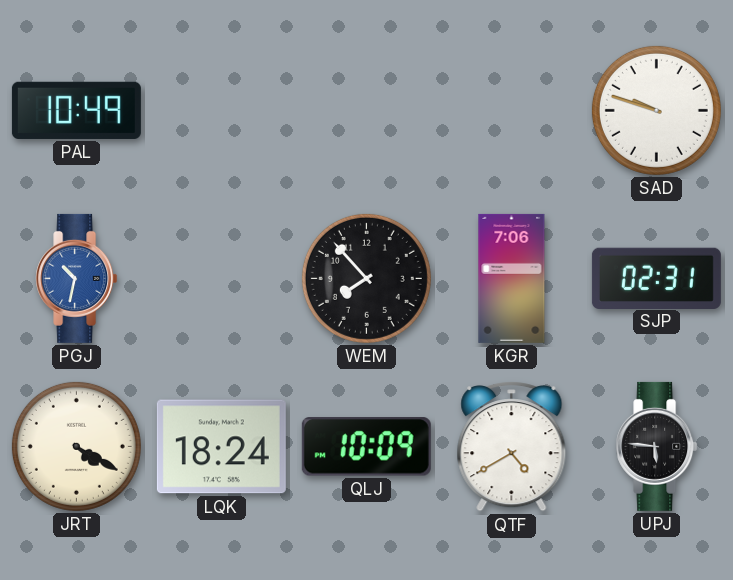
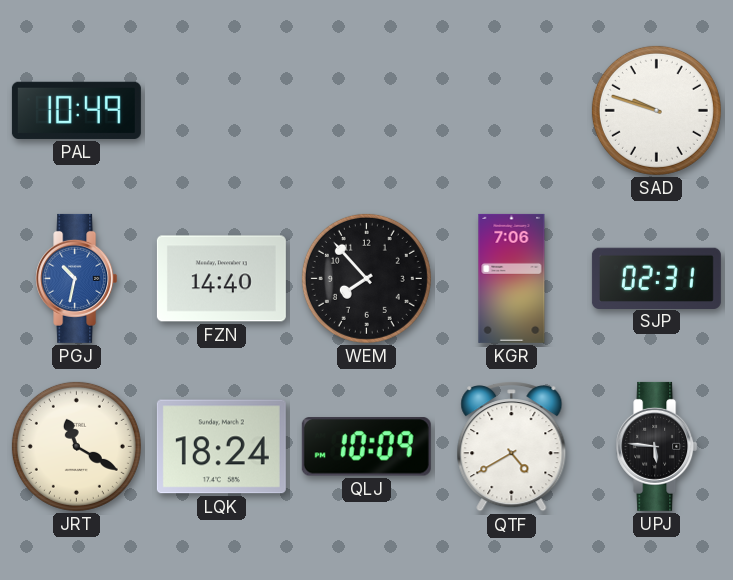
FZN: none -> 14:40
JRT: 4:20 -> 11:20
